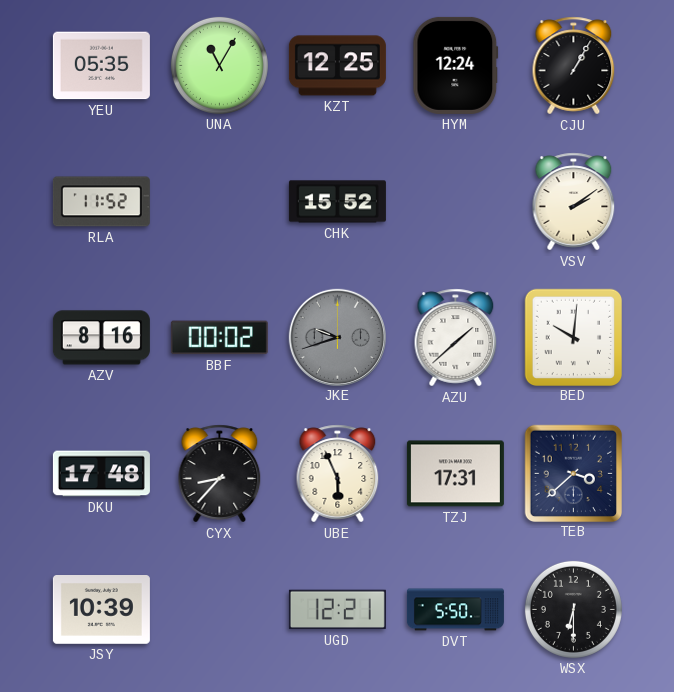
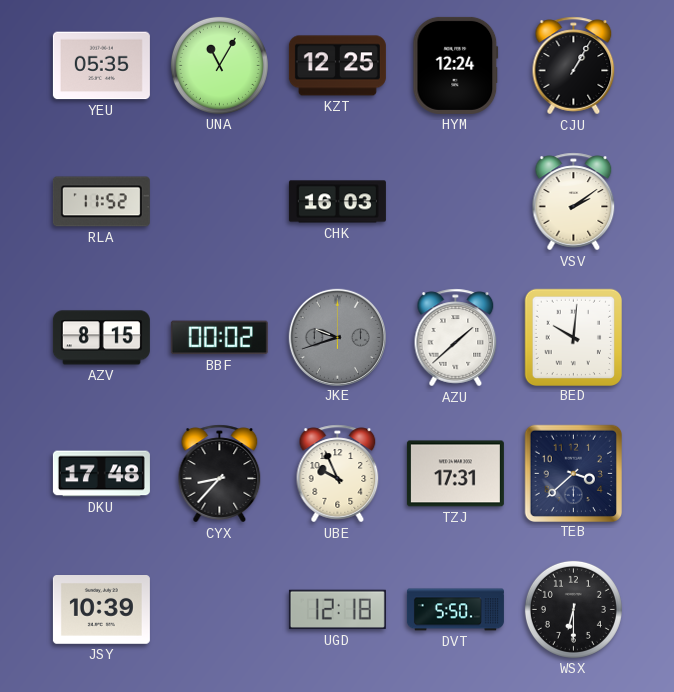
CHK: 15:52 -> 16:03
AZV: 8:16 -> 8:15
UBE: 5:56 -> 9:56
UGD: 12:21 -> 12:18
